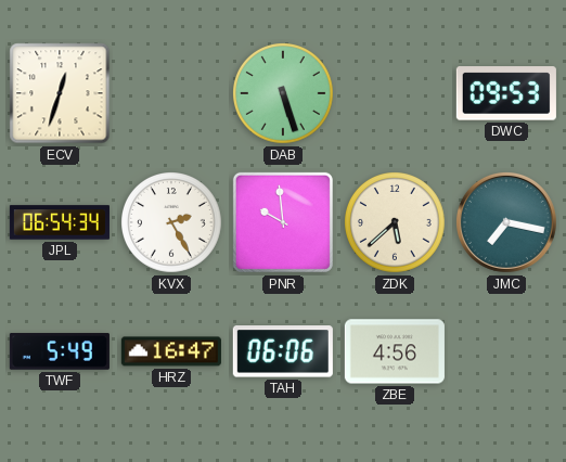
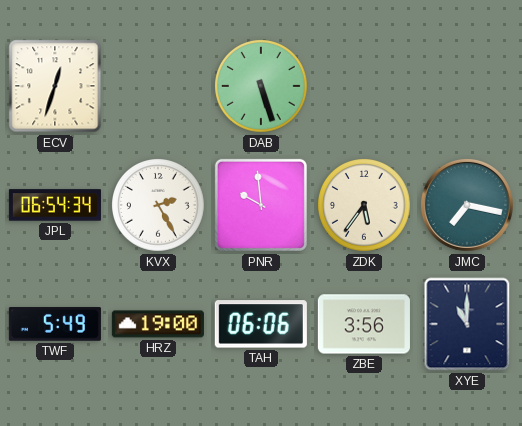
DWC: 09:53 -> none
ZDK: 5:38 -> 5:36
HRZ: 16:47 -> 19:00
ZBE: 4:56 -> 3:56
XYE: none -> 11:00
